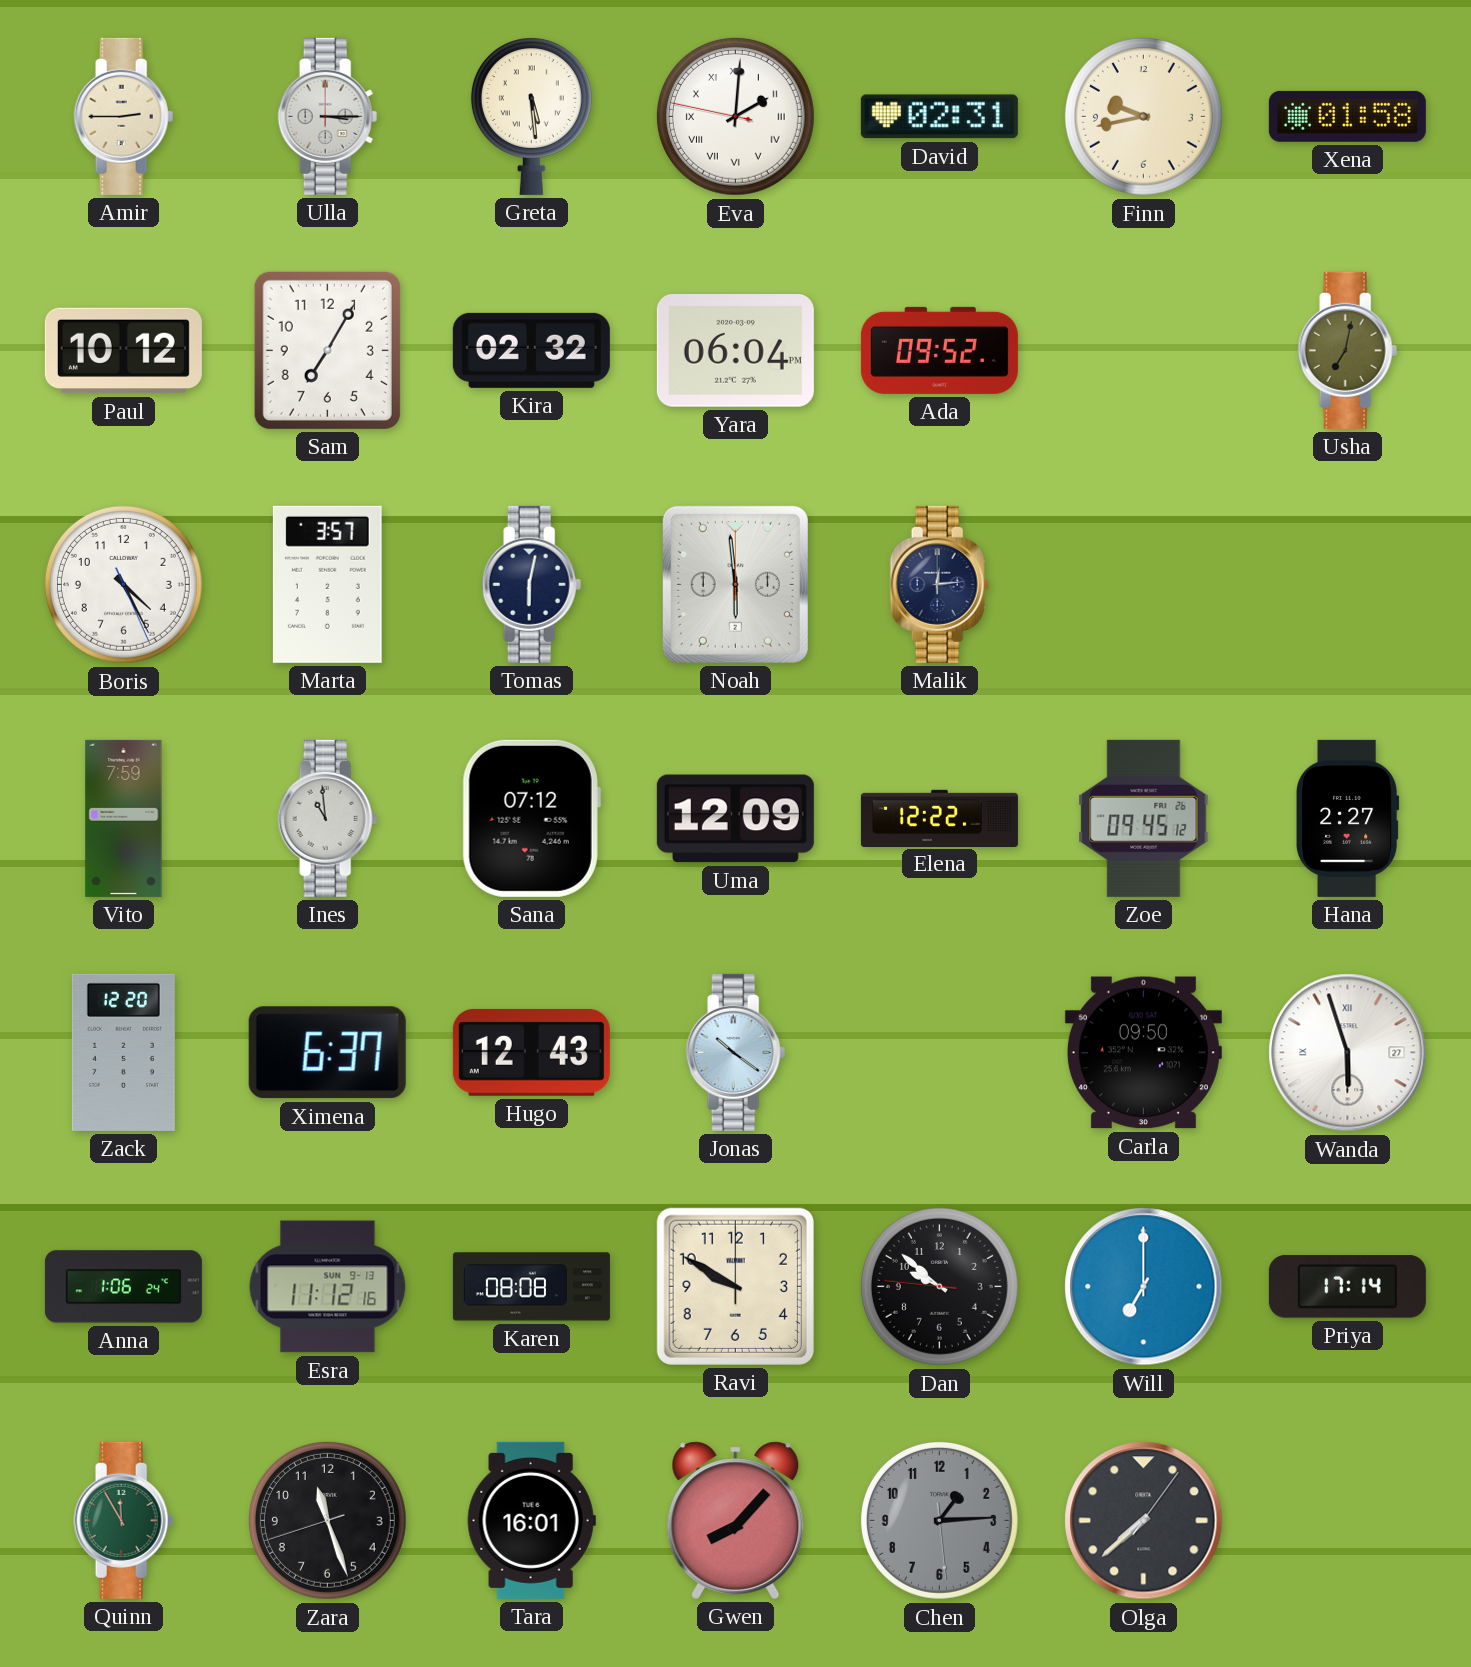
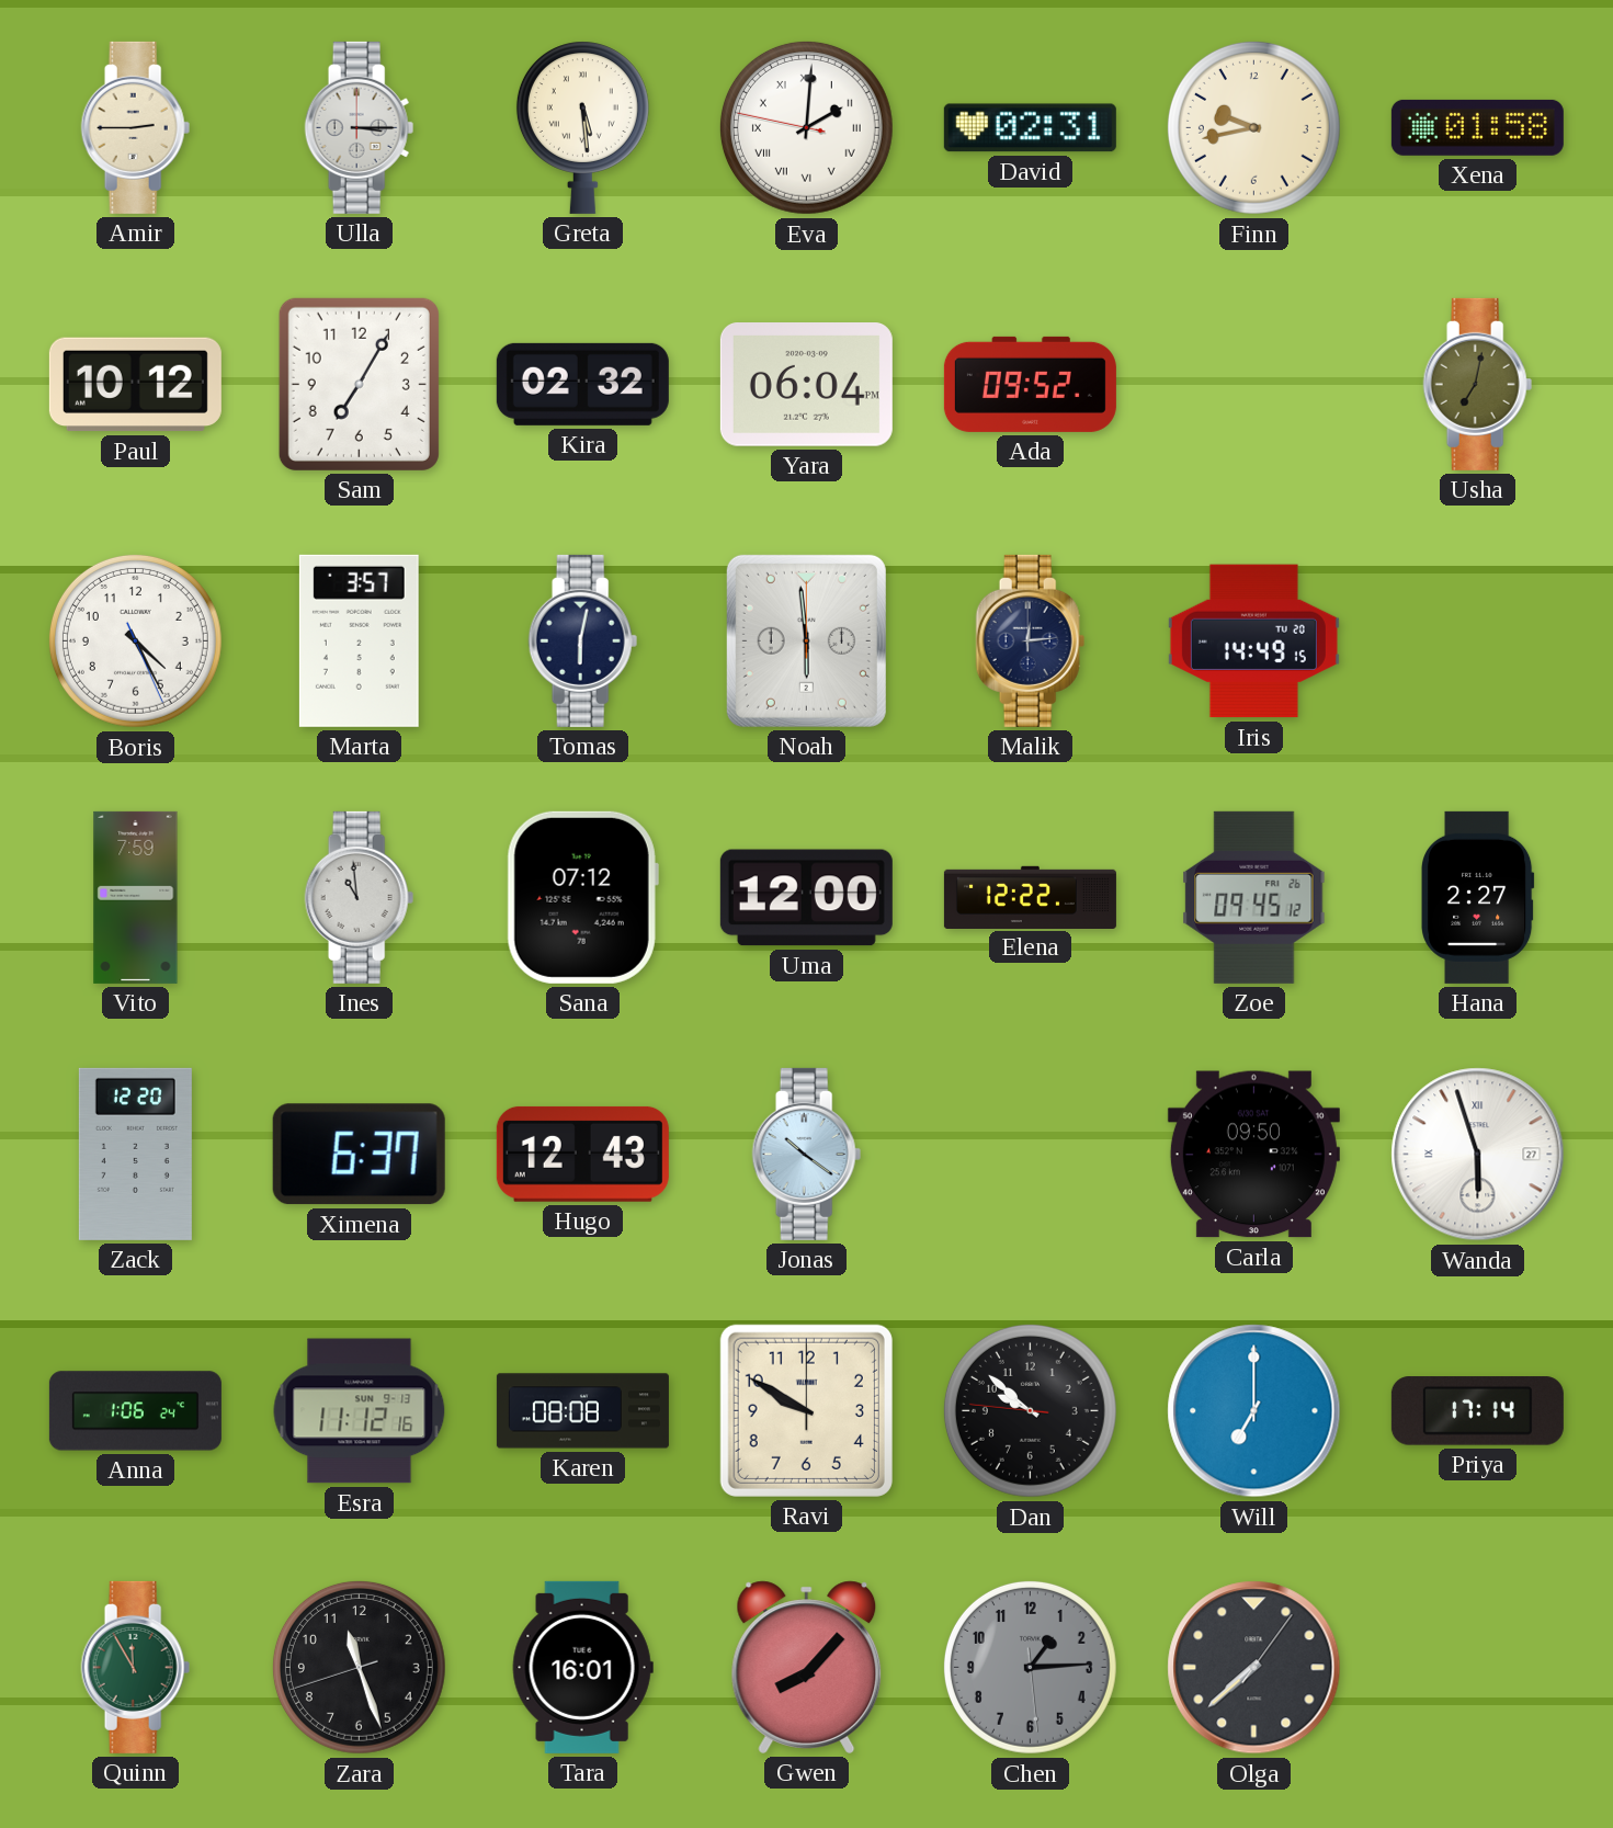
Iris: none -> 14:49
Uma: 12:09 -> 12:00
